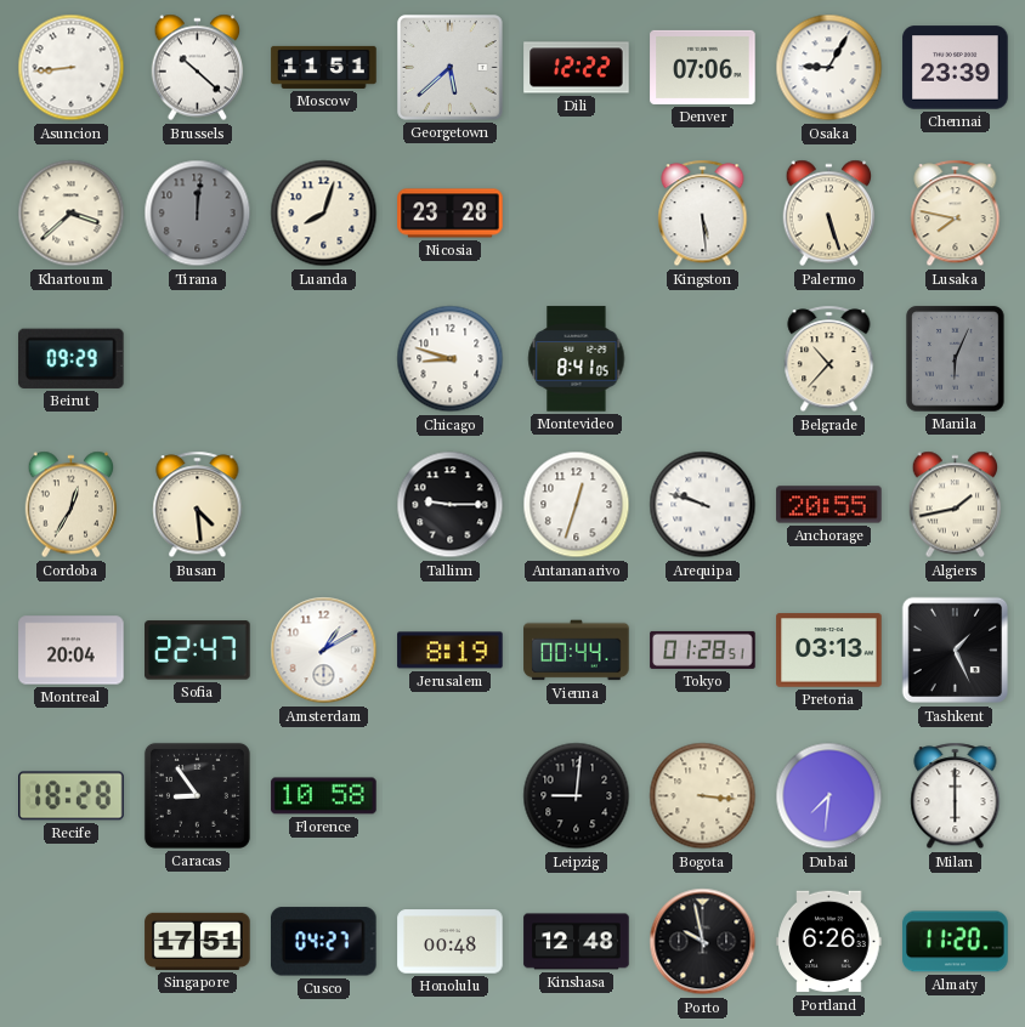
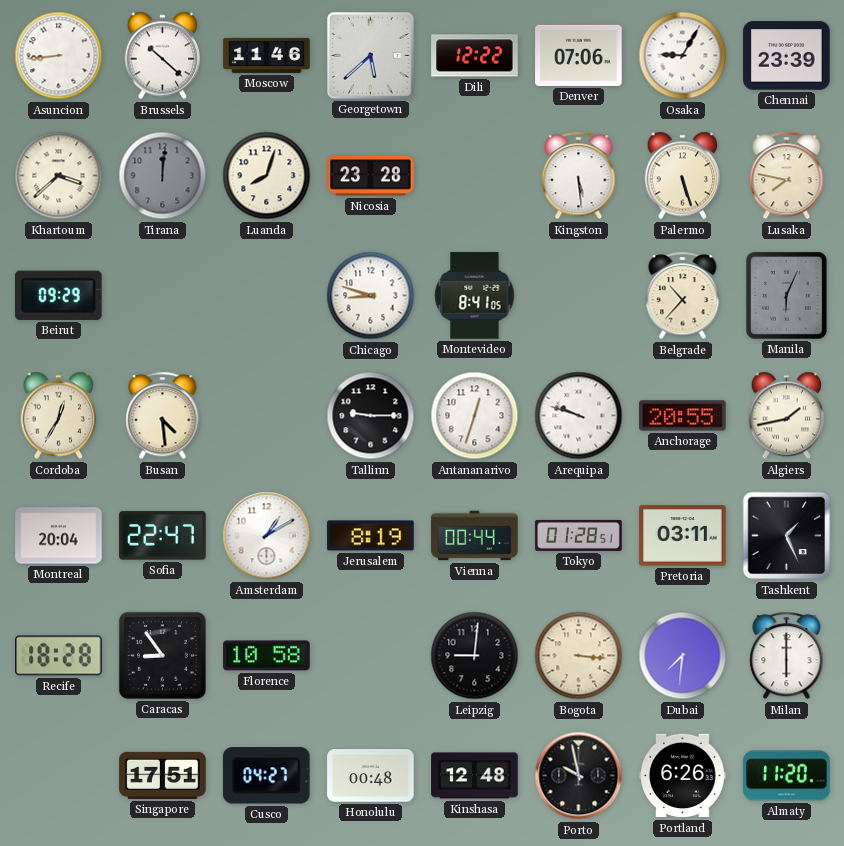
Moscow: 11:51 -> 11:46
Pretoria: 03:13 -> 03:11
